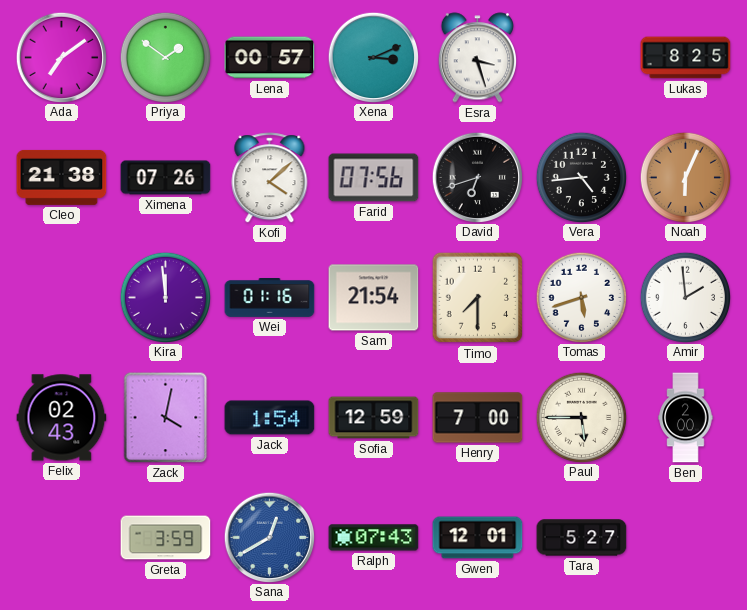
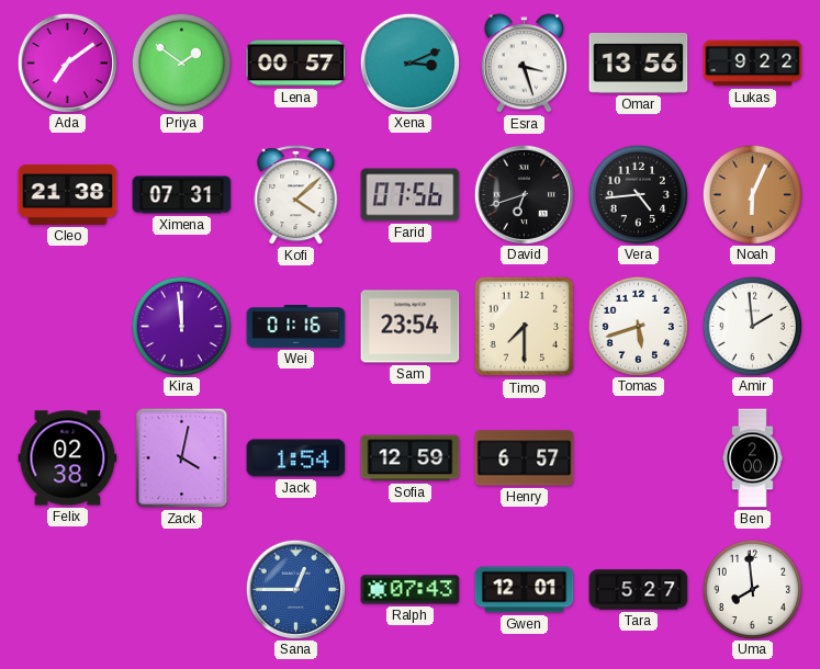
Omar: none -> 13:56
Lukas: 8:25 -> 9:22
Ximena: 07:26 -> 07:31
Sam: 21:54 -> 23:54
Felix: 02:43 -> 02:38
Henry: 7:00 -> 6:57
Paul: 5:45 -> none
Greta: 3:59 -> none
Sana: 12:40 -> 12:45
Uma: none -> 7:59
